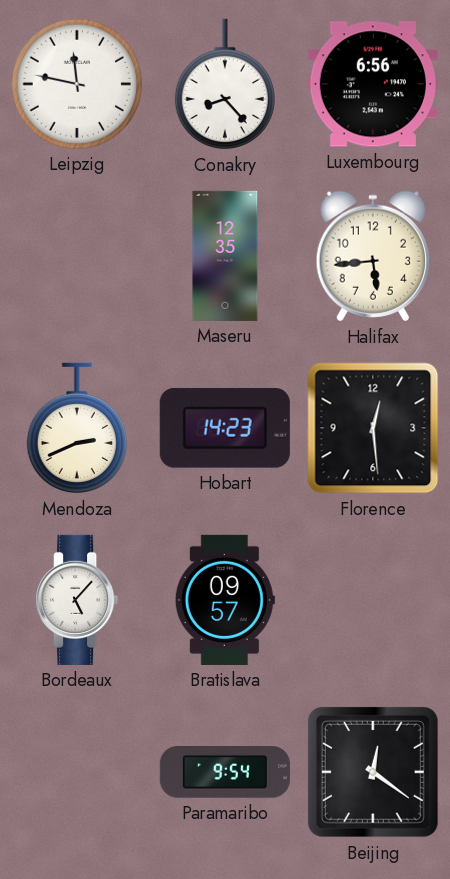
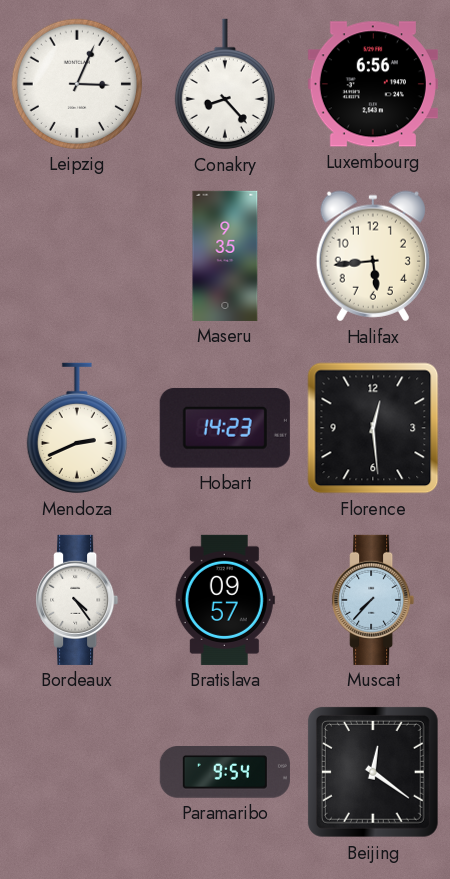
Leipzig: 11:47 -> 3:04
Maseru: 12:35 -> 9:35
Bordeaux: 5:07 -> 4:24
Muscat: none -> 7:37
